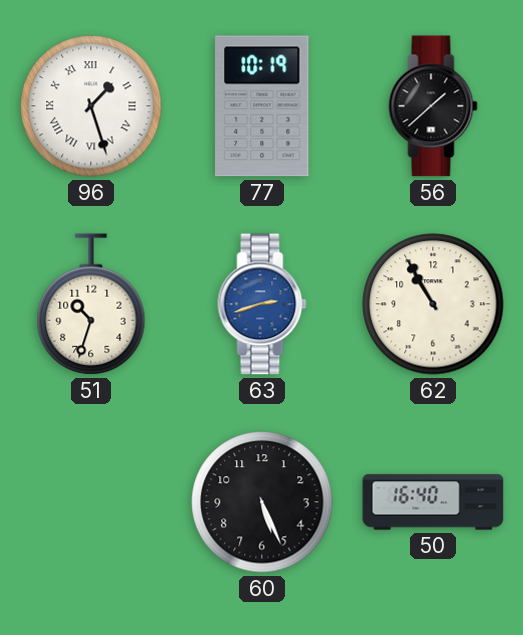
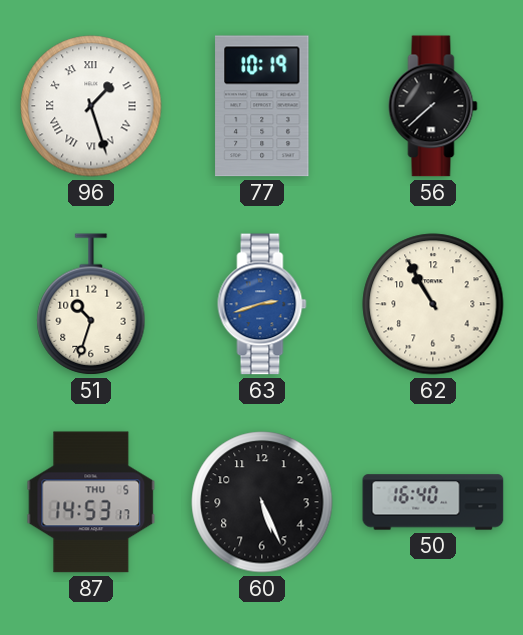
56: 1:38 -> 7:38
87: none -> 14:53
